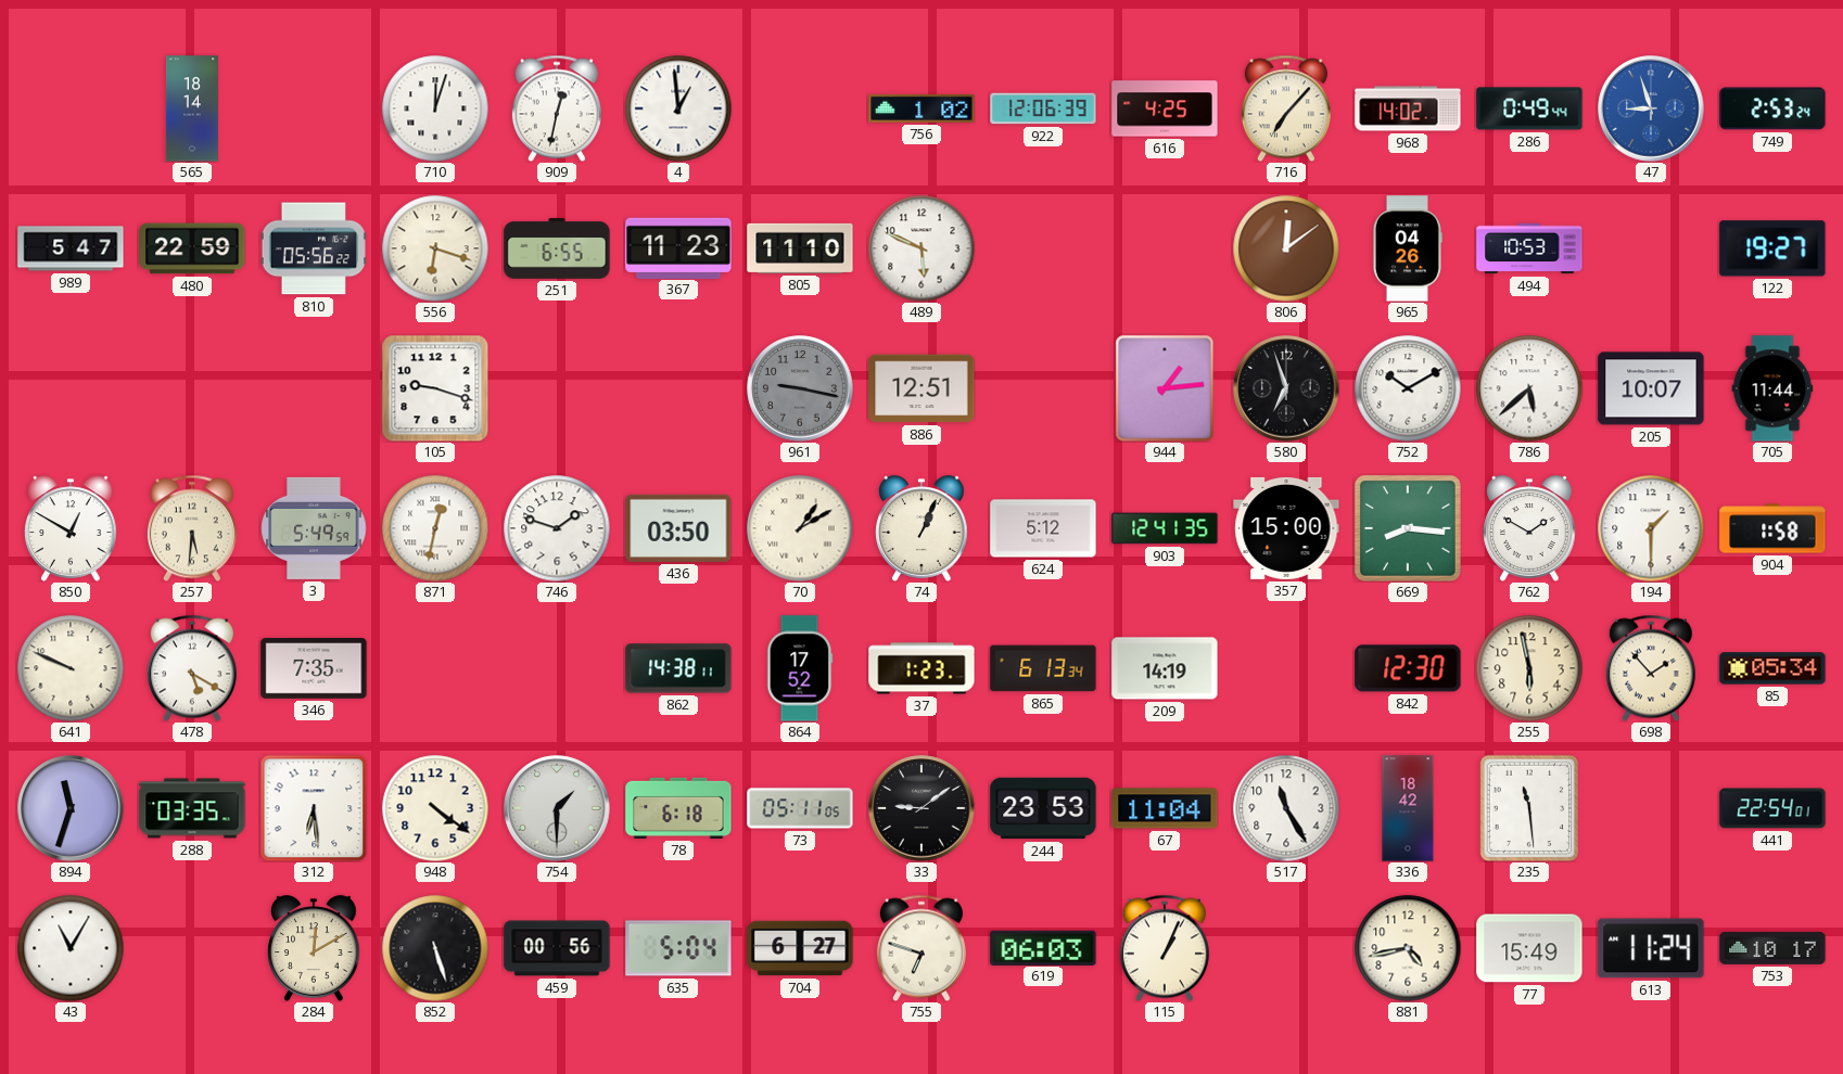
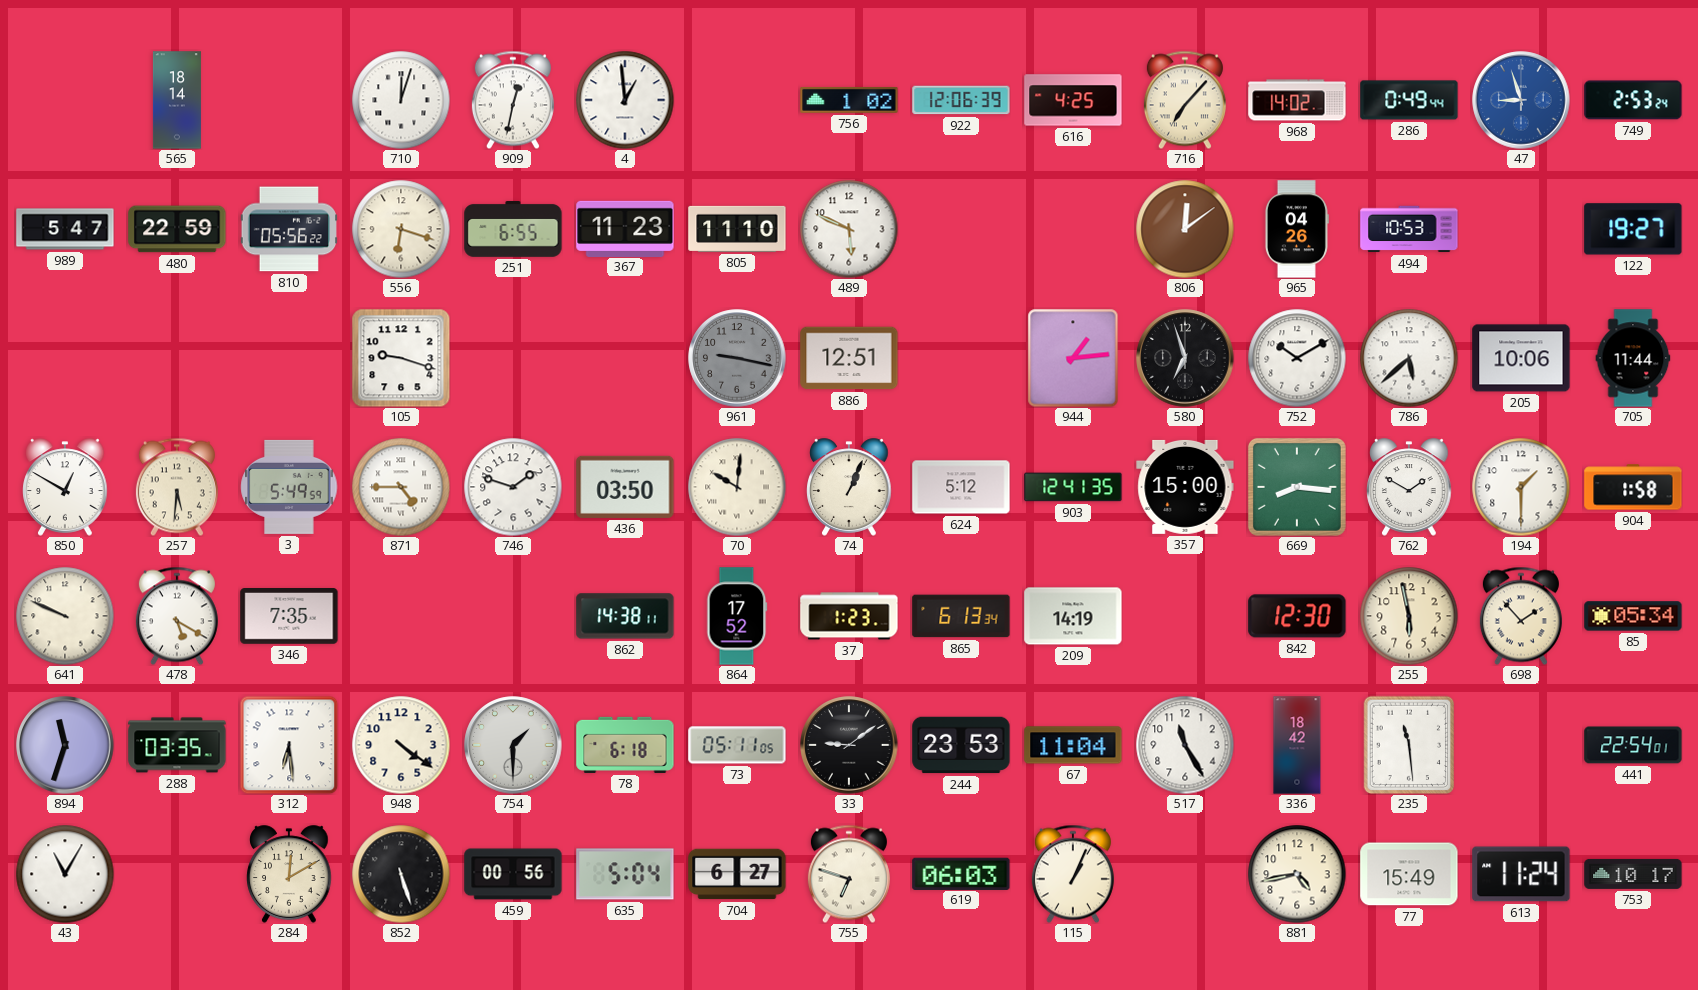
205: 10:07 -> 10:06
871: 12:32 -> 4:45
70: 1:10 -> 10:01
